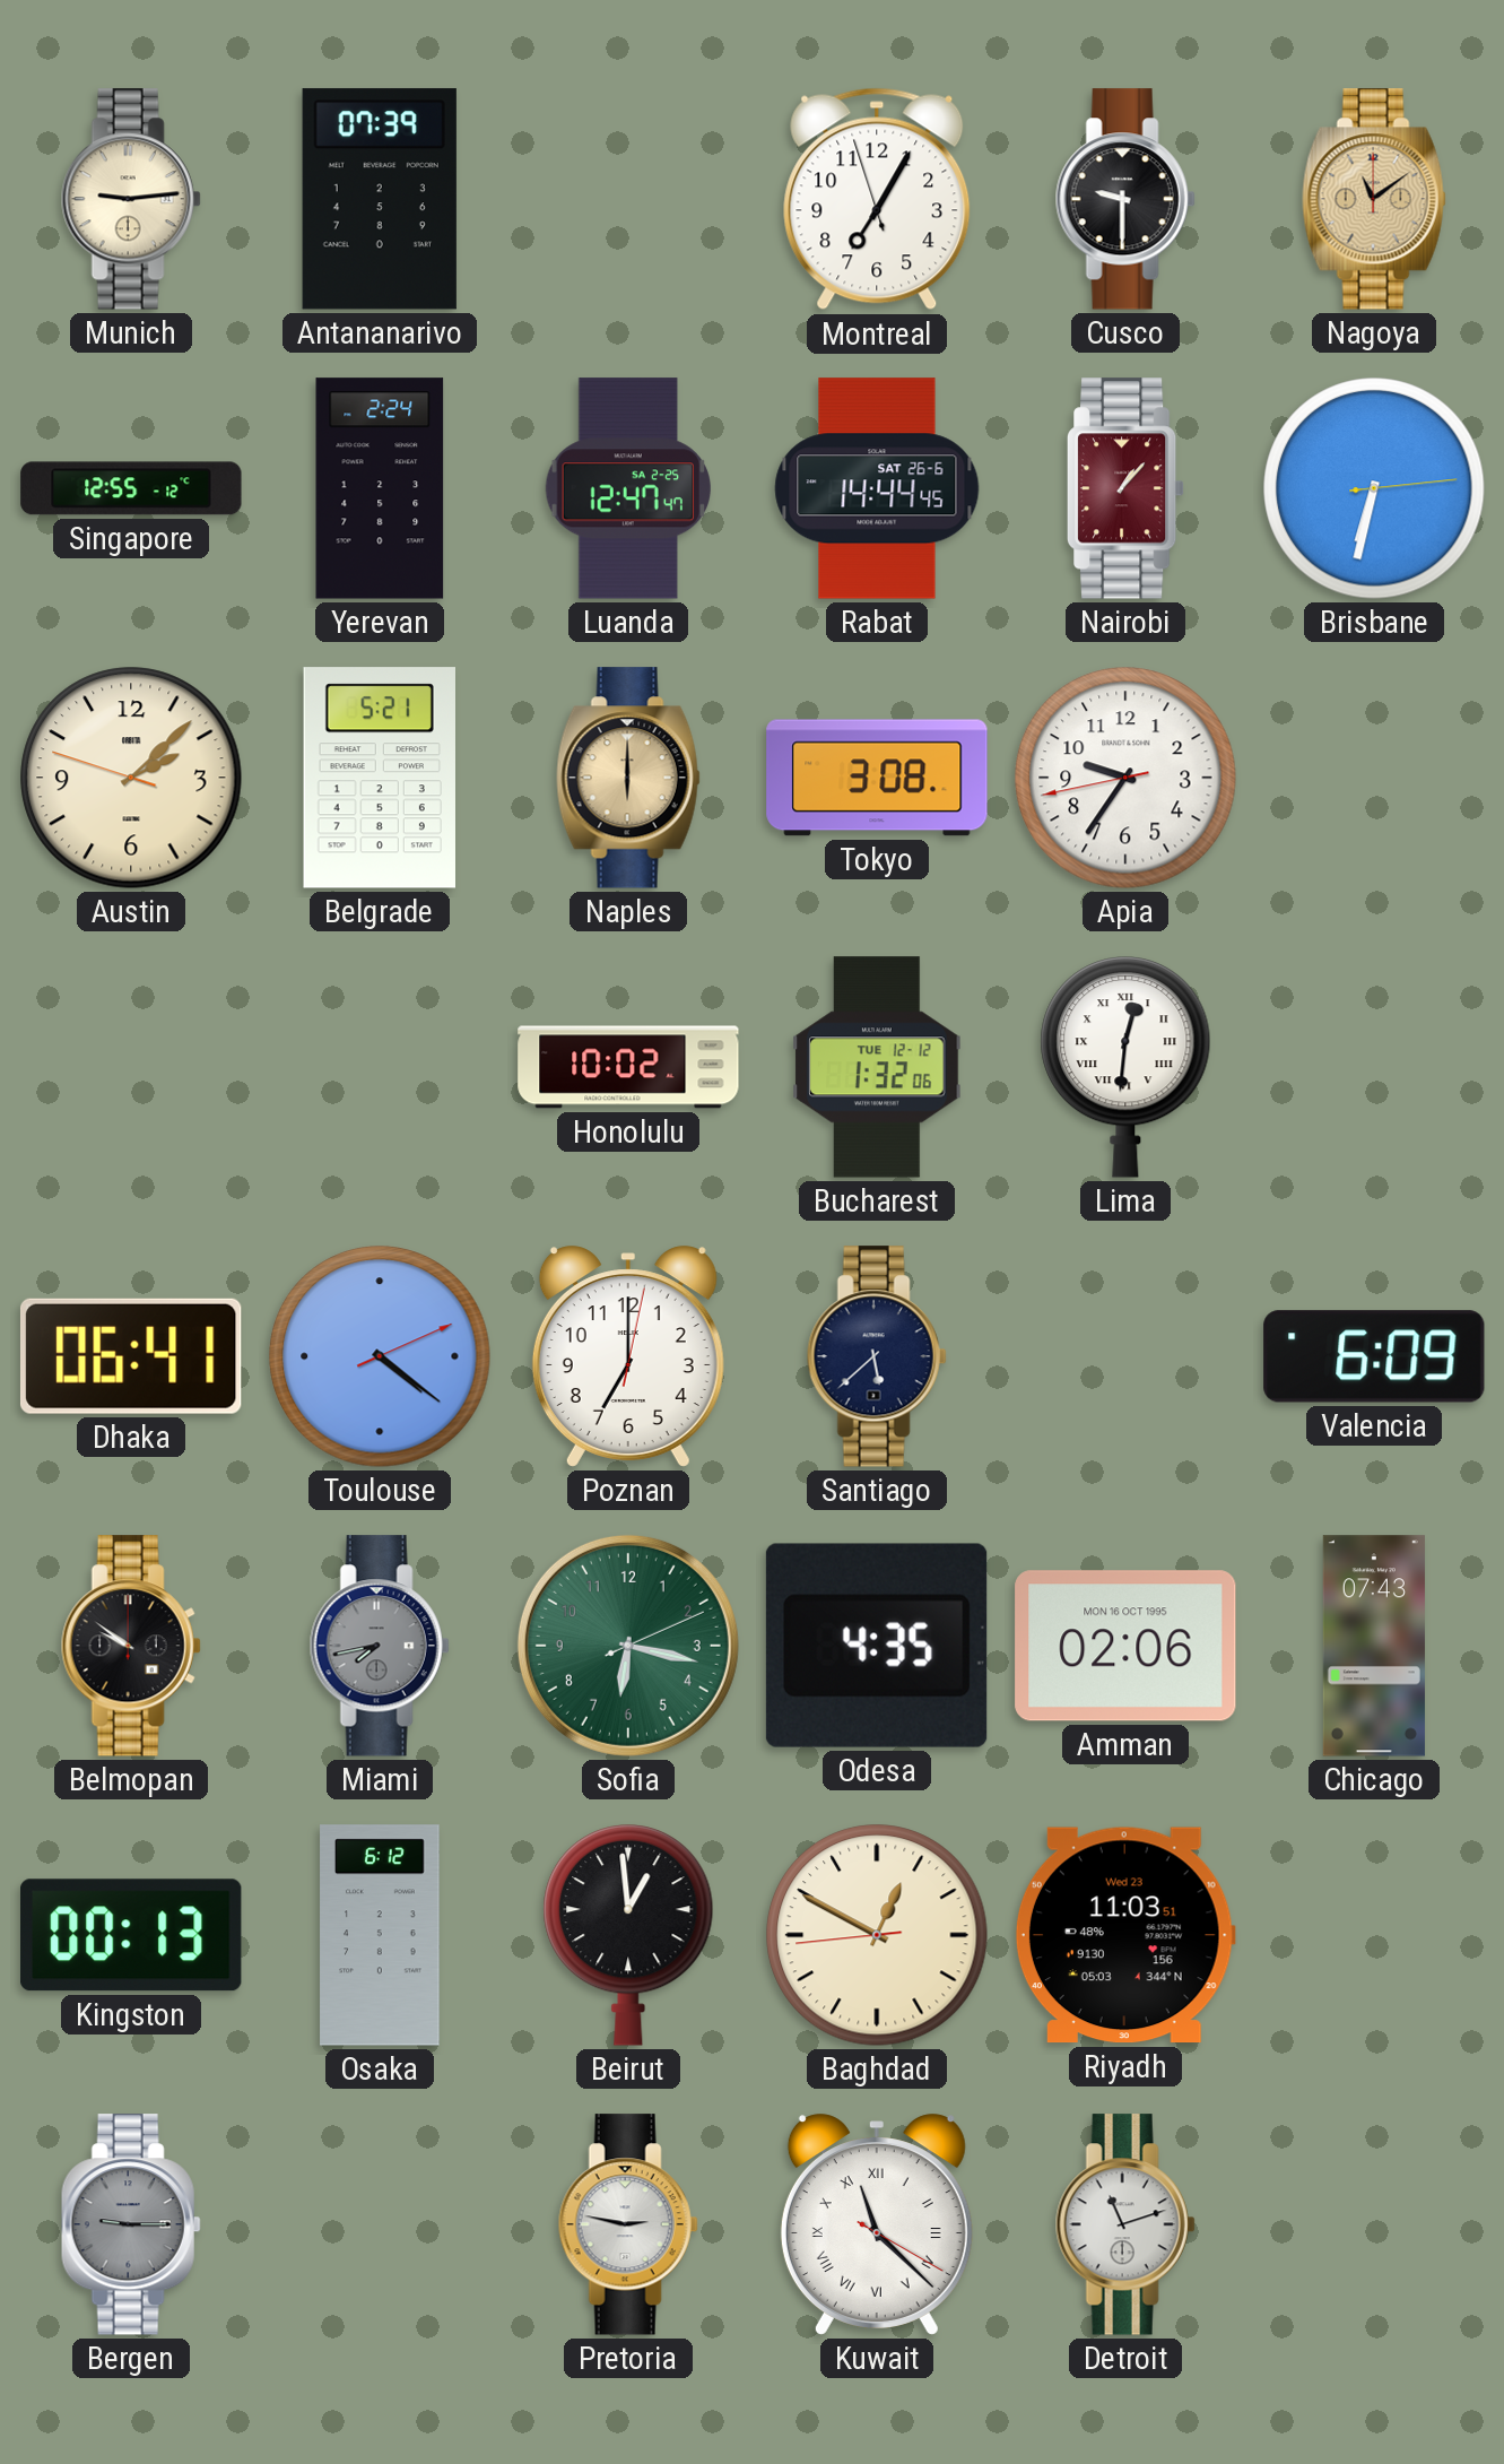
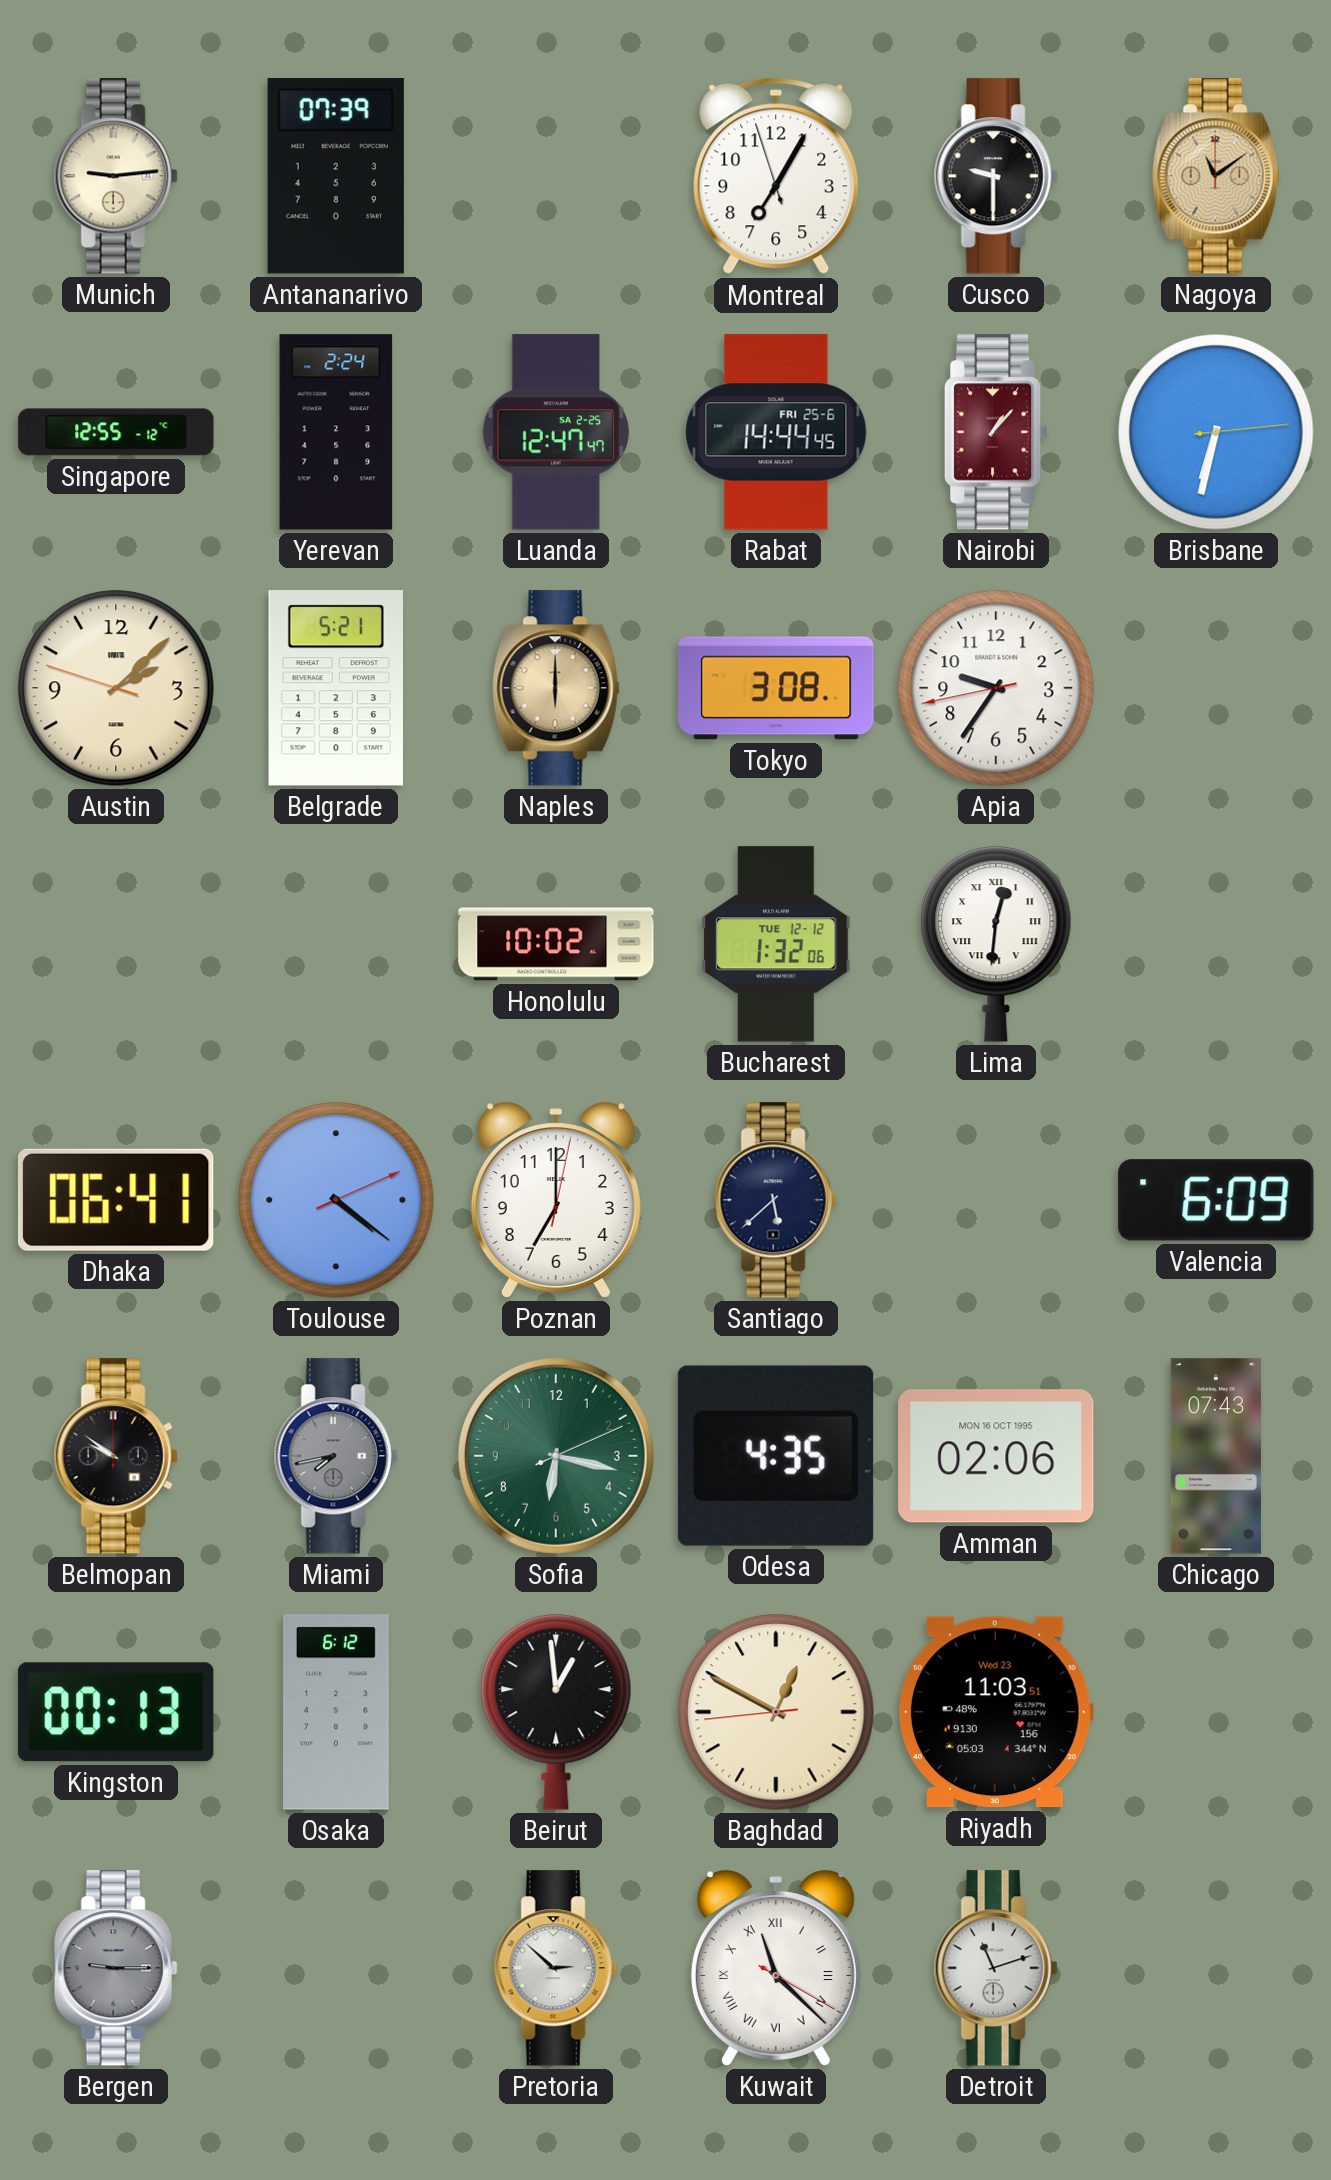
Rabat date: SAT 26-6 -> FRI 25-6
Pretoria: 2:47 -> 2:52
